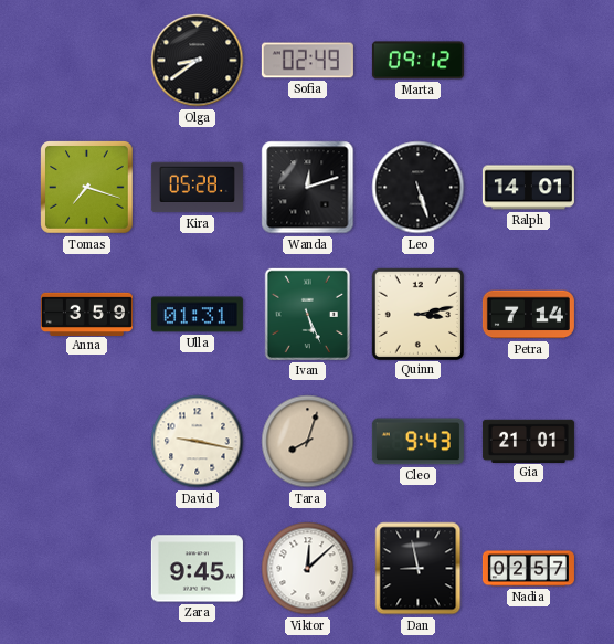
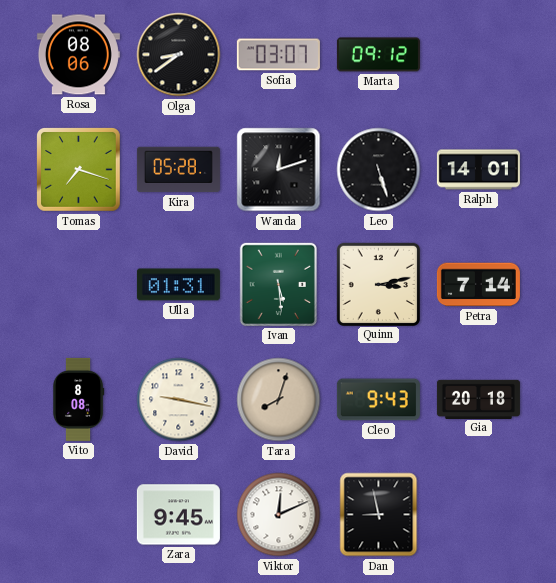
Rosa: none -> 08:06
Sofia: 02:49 -> 03:07
Anna: 3:59 -> none
Ivan: 5:26 -> 5:29
Vito: none -> 8:08
Gia: 21:01 -> 20:18
Viktor: 12:08 -> 12:11
Nadia: 02:57 -> none
